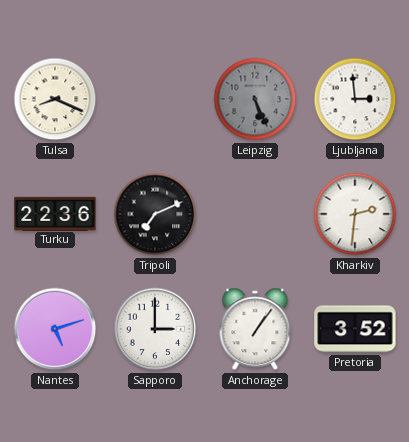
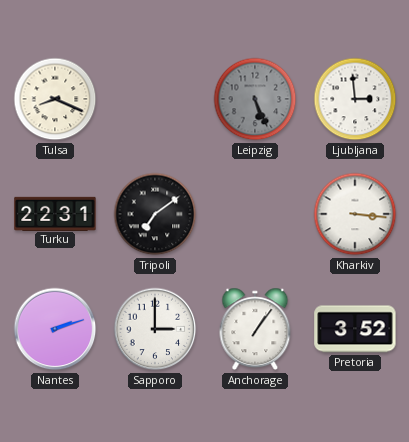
Turku: 22:36 -> 22:31
Tripoli: 7:11 -> 7:09
Kharkiv: 2:31 -> 3:16
Nantes: 5:12 -> 2:12
